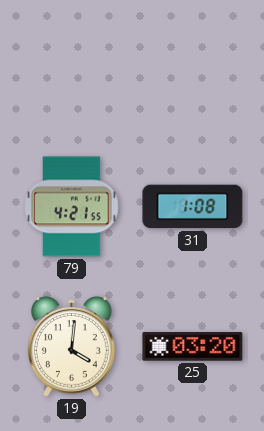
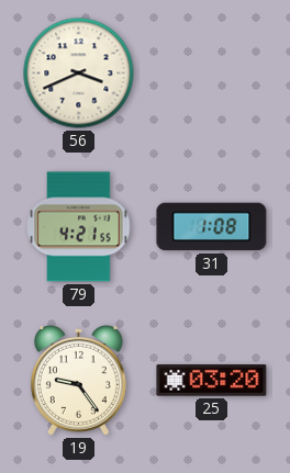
56: none -> 3:41
19: 4:01 -> 9:24
